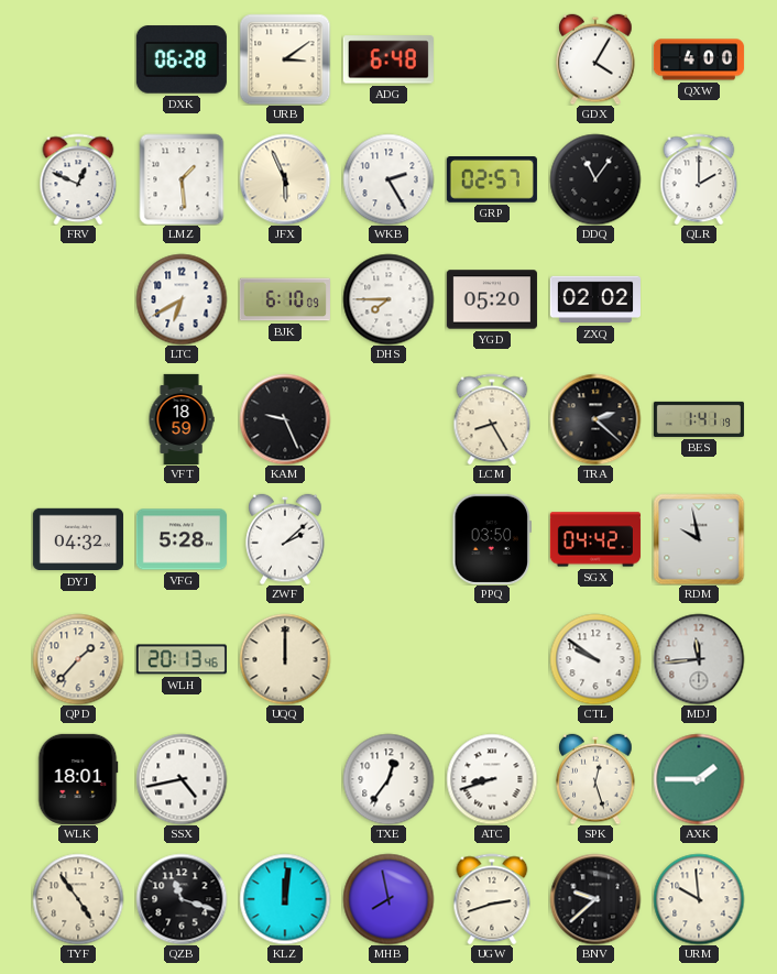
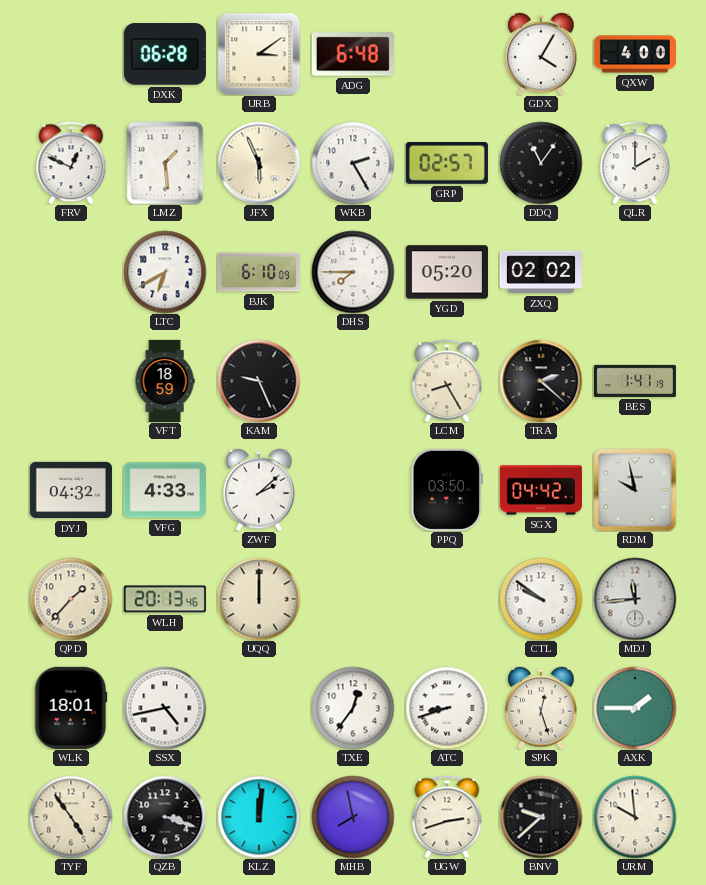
VFG: 5:28 -> 4:33
QZB: 11:18 -> 3:18
